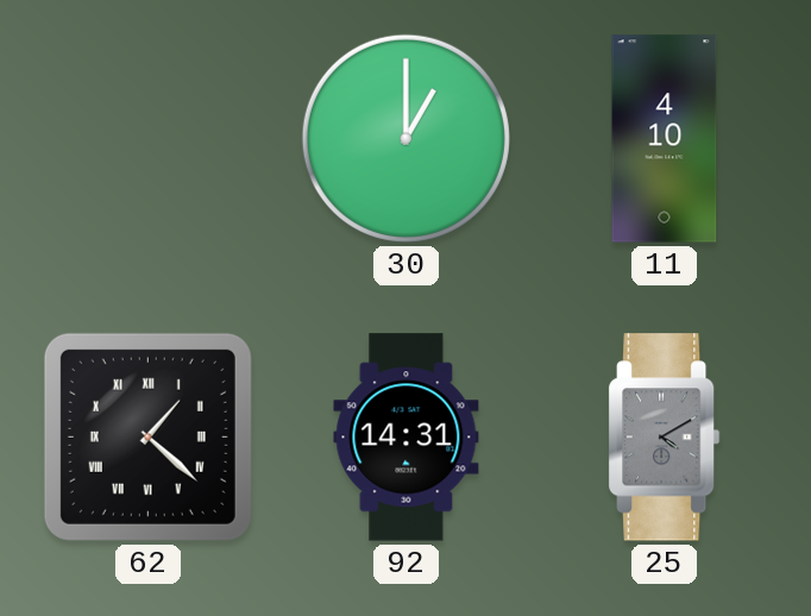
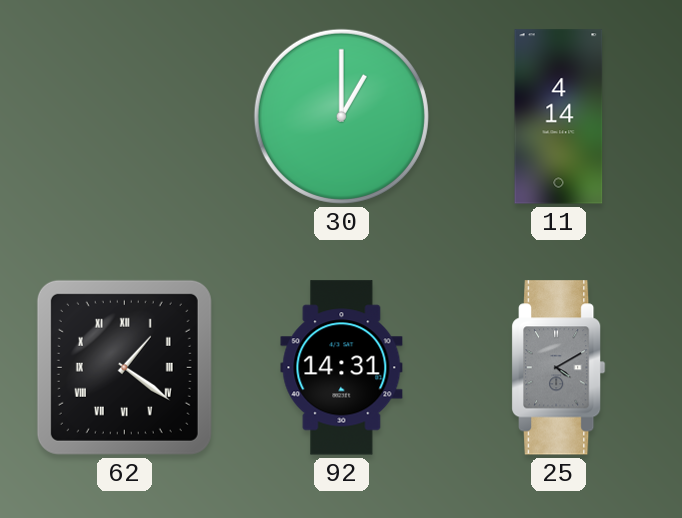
11: 4:10 -> 4:14
62: 1:22 -> 1:21
